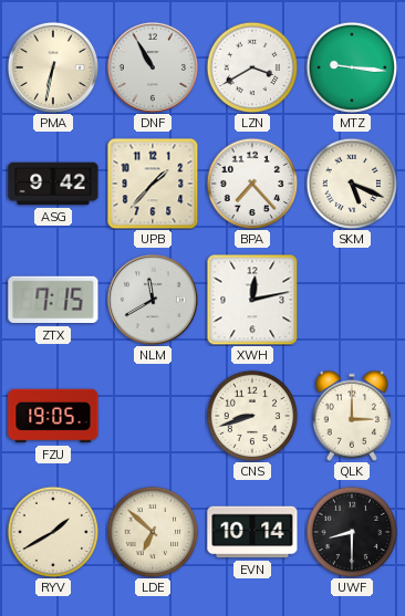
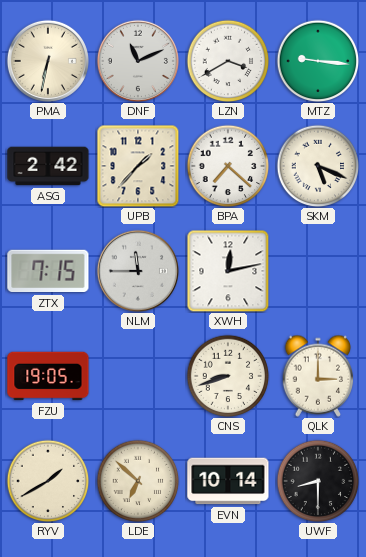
DNF: 10:55 -> 11:11
ASG: 9:42 -> 2:42
BPA: 7:23 -> 7:22
NLM: 11:40 -> 11:45
